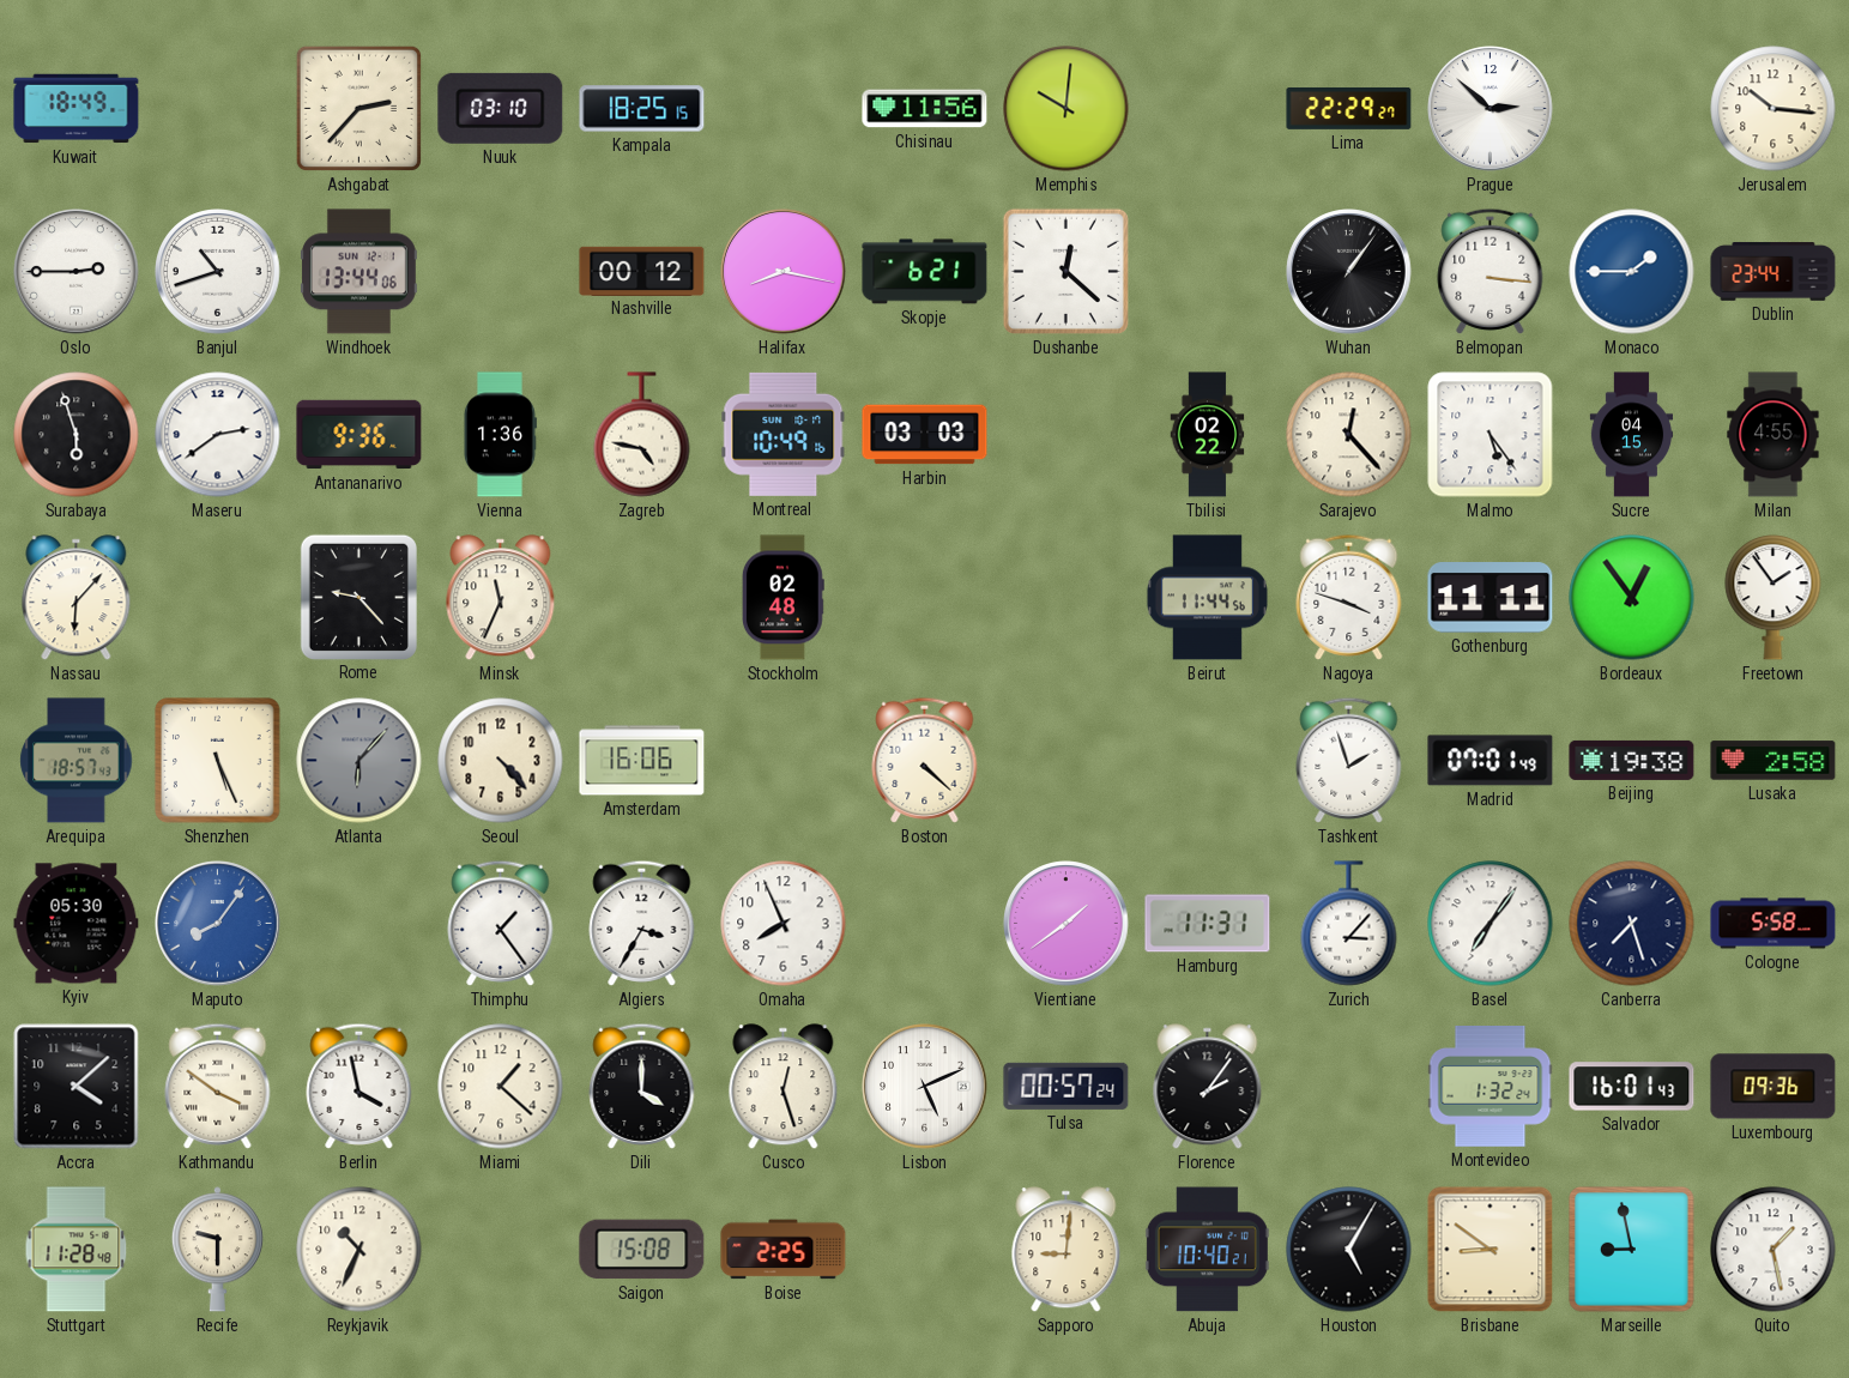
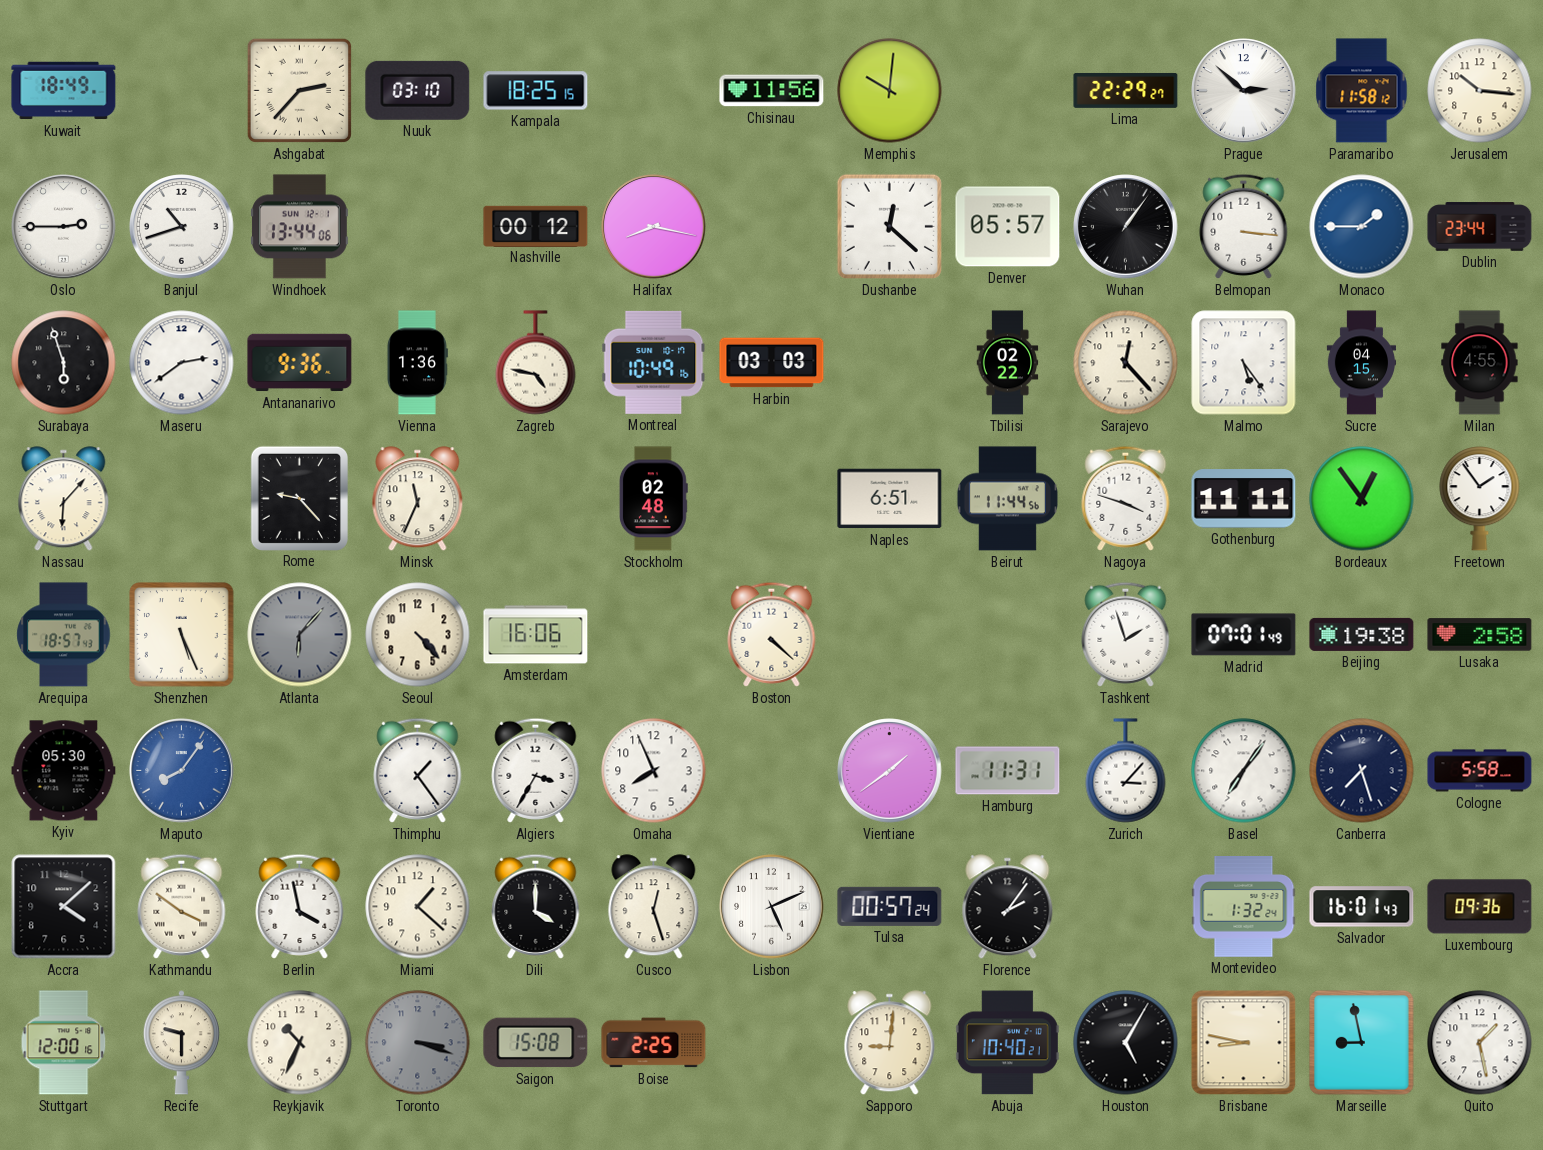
Paramaribo: none -> 11:58
Skopje: 6:21 -> none
Denver: none -> 05:57
Naples: none -> 6:51
Stuttgart: 11:28 -> 12:00
Toronto: none -> 3:18
Brisbane: 8:51 -> 8:47
